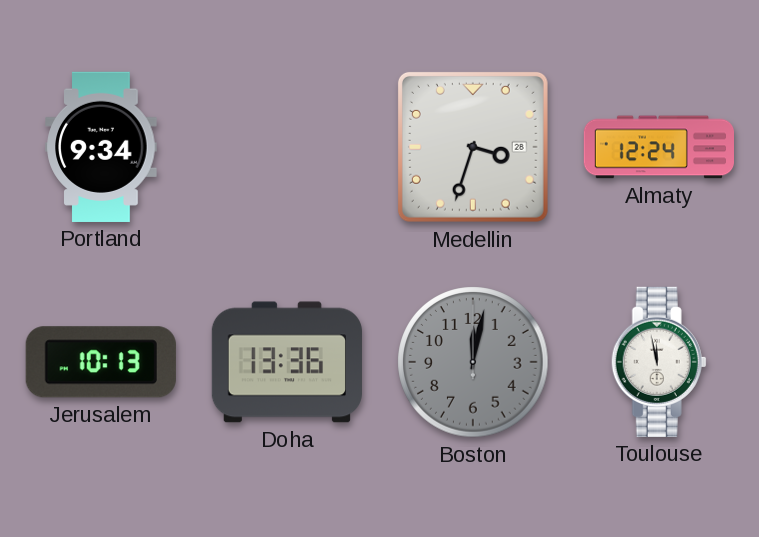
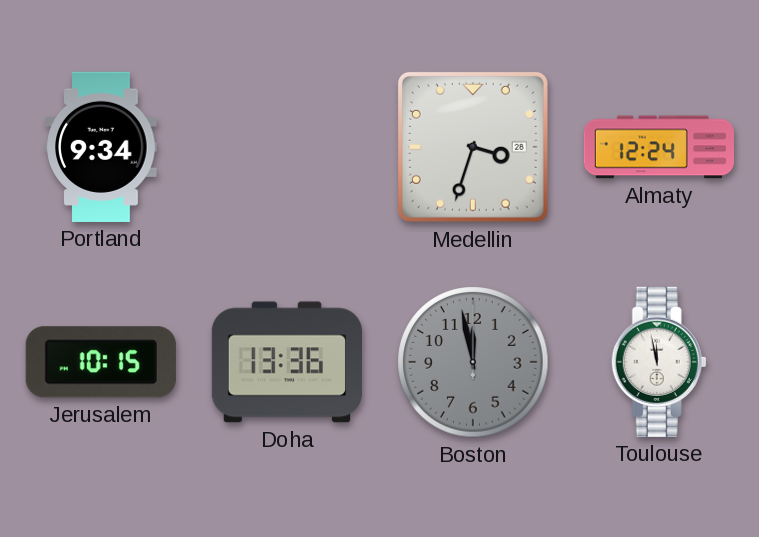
Jerusalem: 10:13 -> 10:15
Boston: 12:02 -> 11:58
